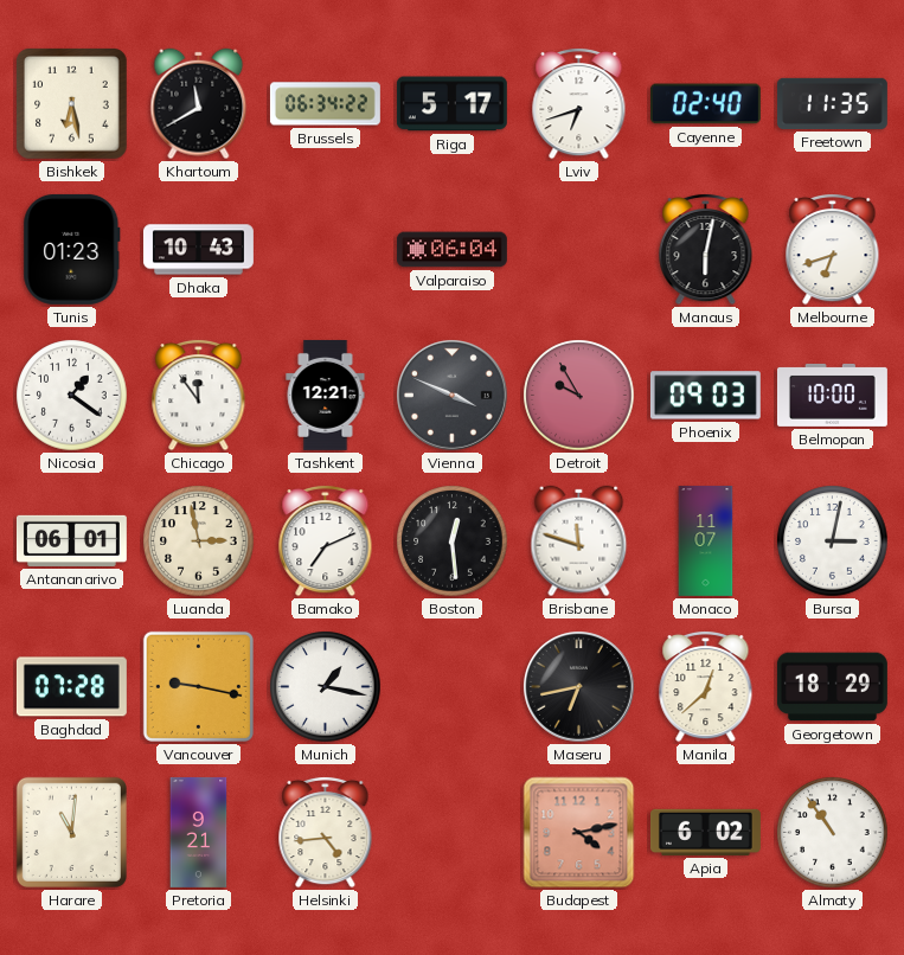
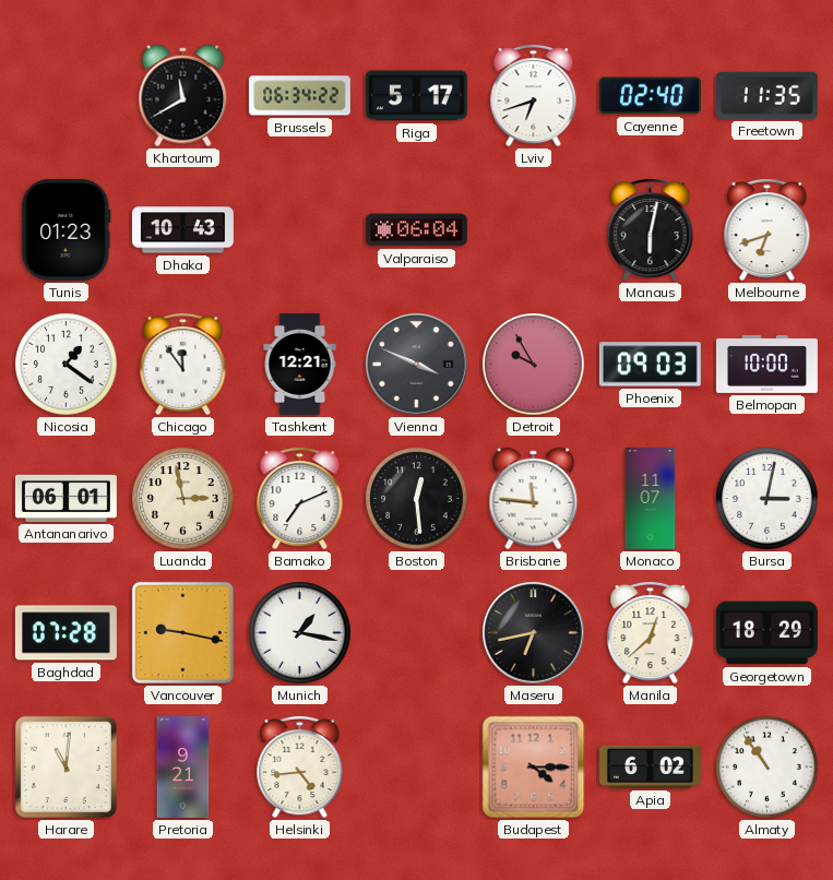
Bishkek: 6:28 -> none
Brisbane: 11:48 -> 11:46
Budapest: 4:13 -> 4:15
